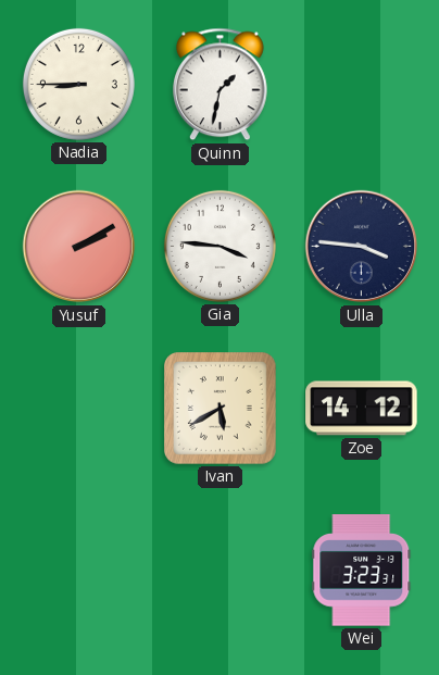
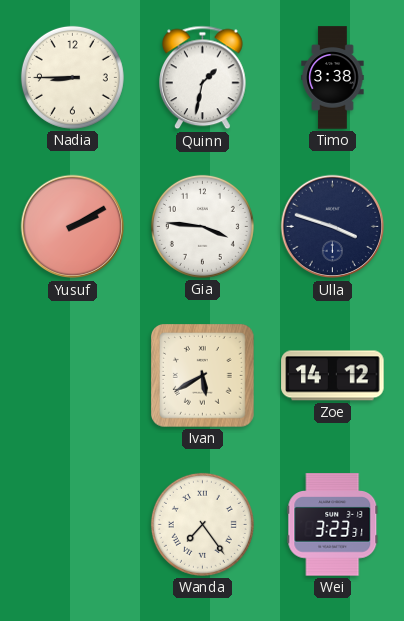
Timo: none -> 3:38
Ulla: 3:46 -> 3:48
Wanda: none -> 7:24
